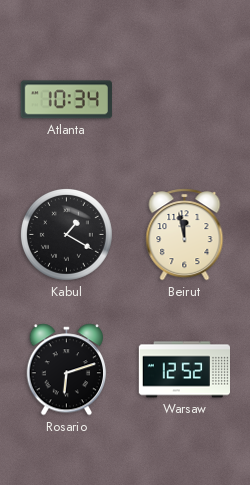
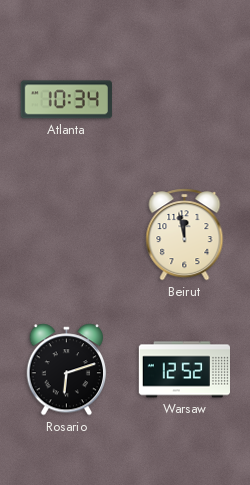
Kabul: 1:20 -> none
